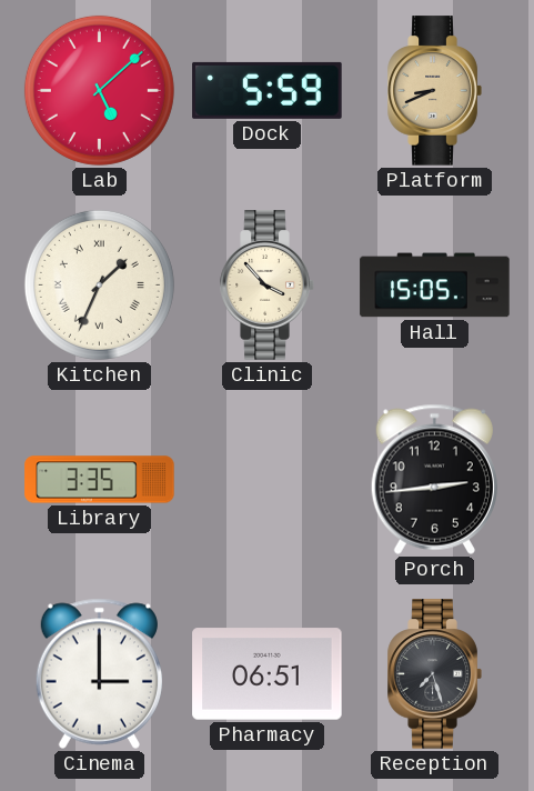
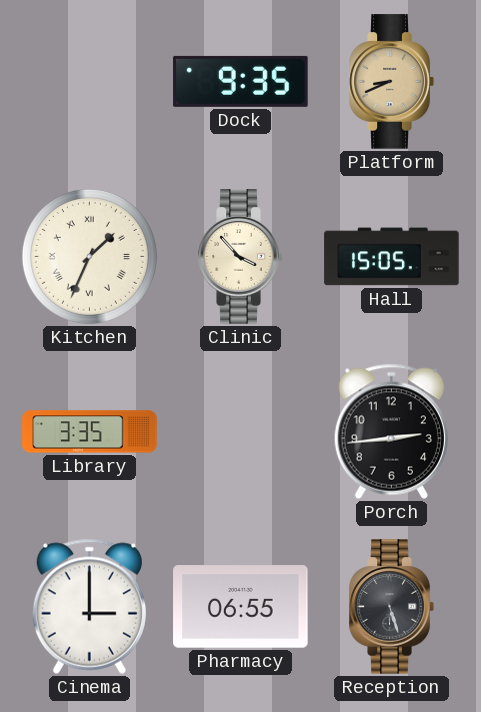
Lab: 5:08 -> none
Dock: 5:59 -> 9:35
Pharmacy: 06:51 -> 06:55
Reception: 7:27 -> 5:27
